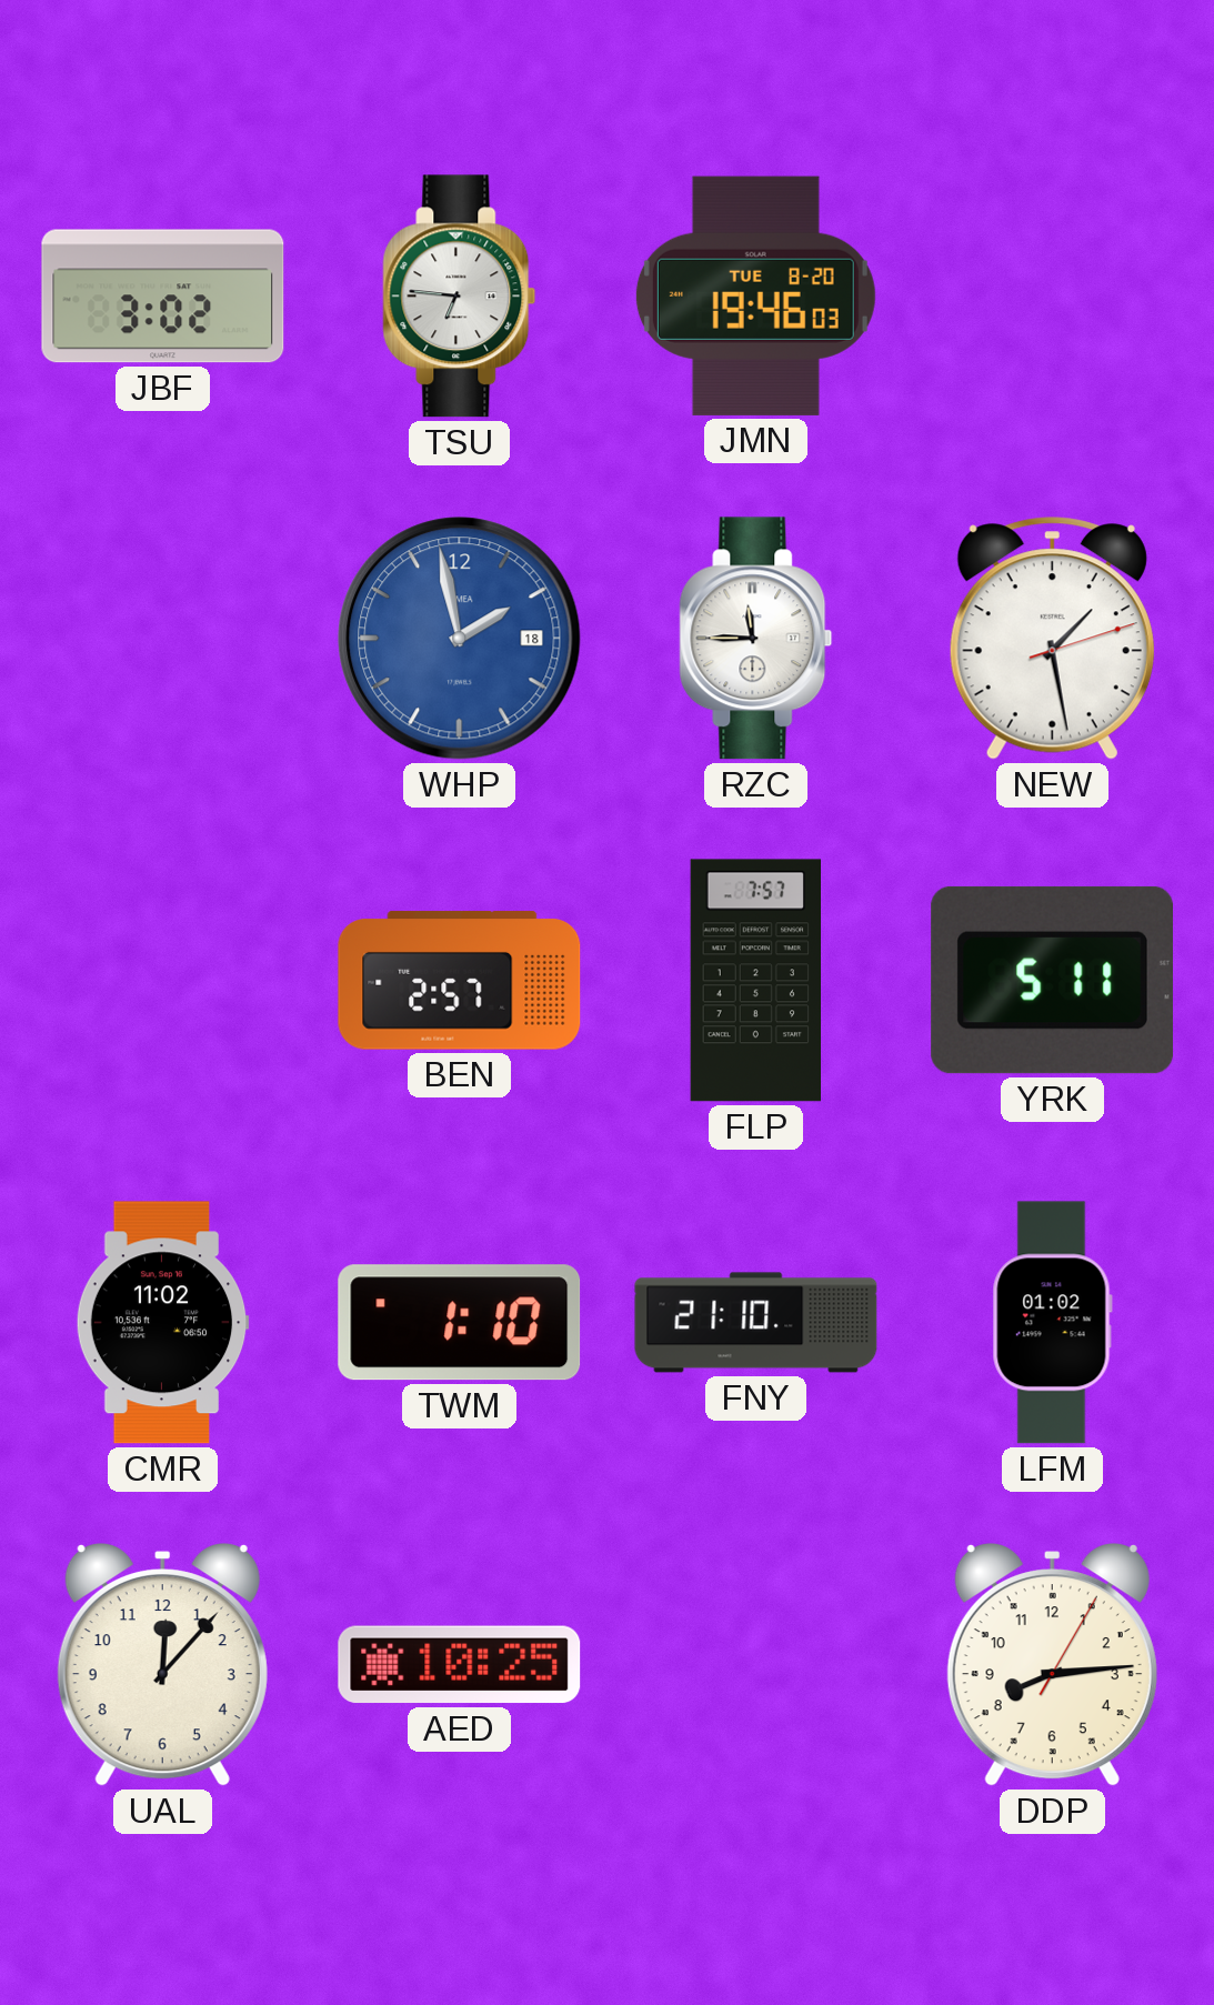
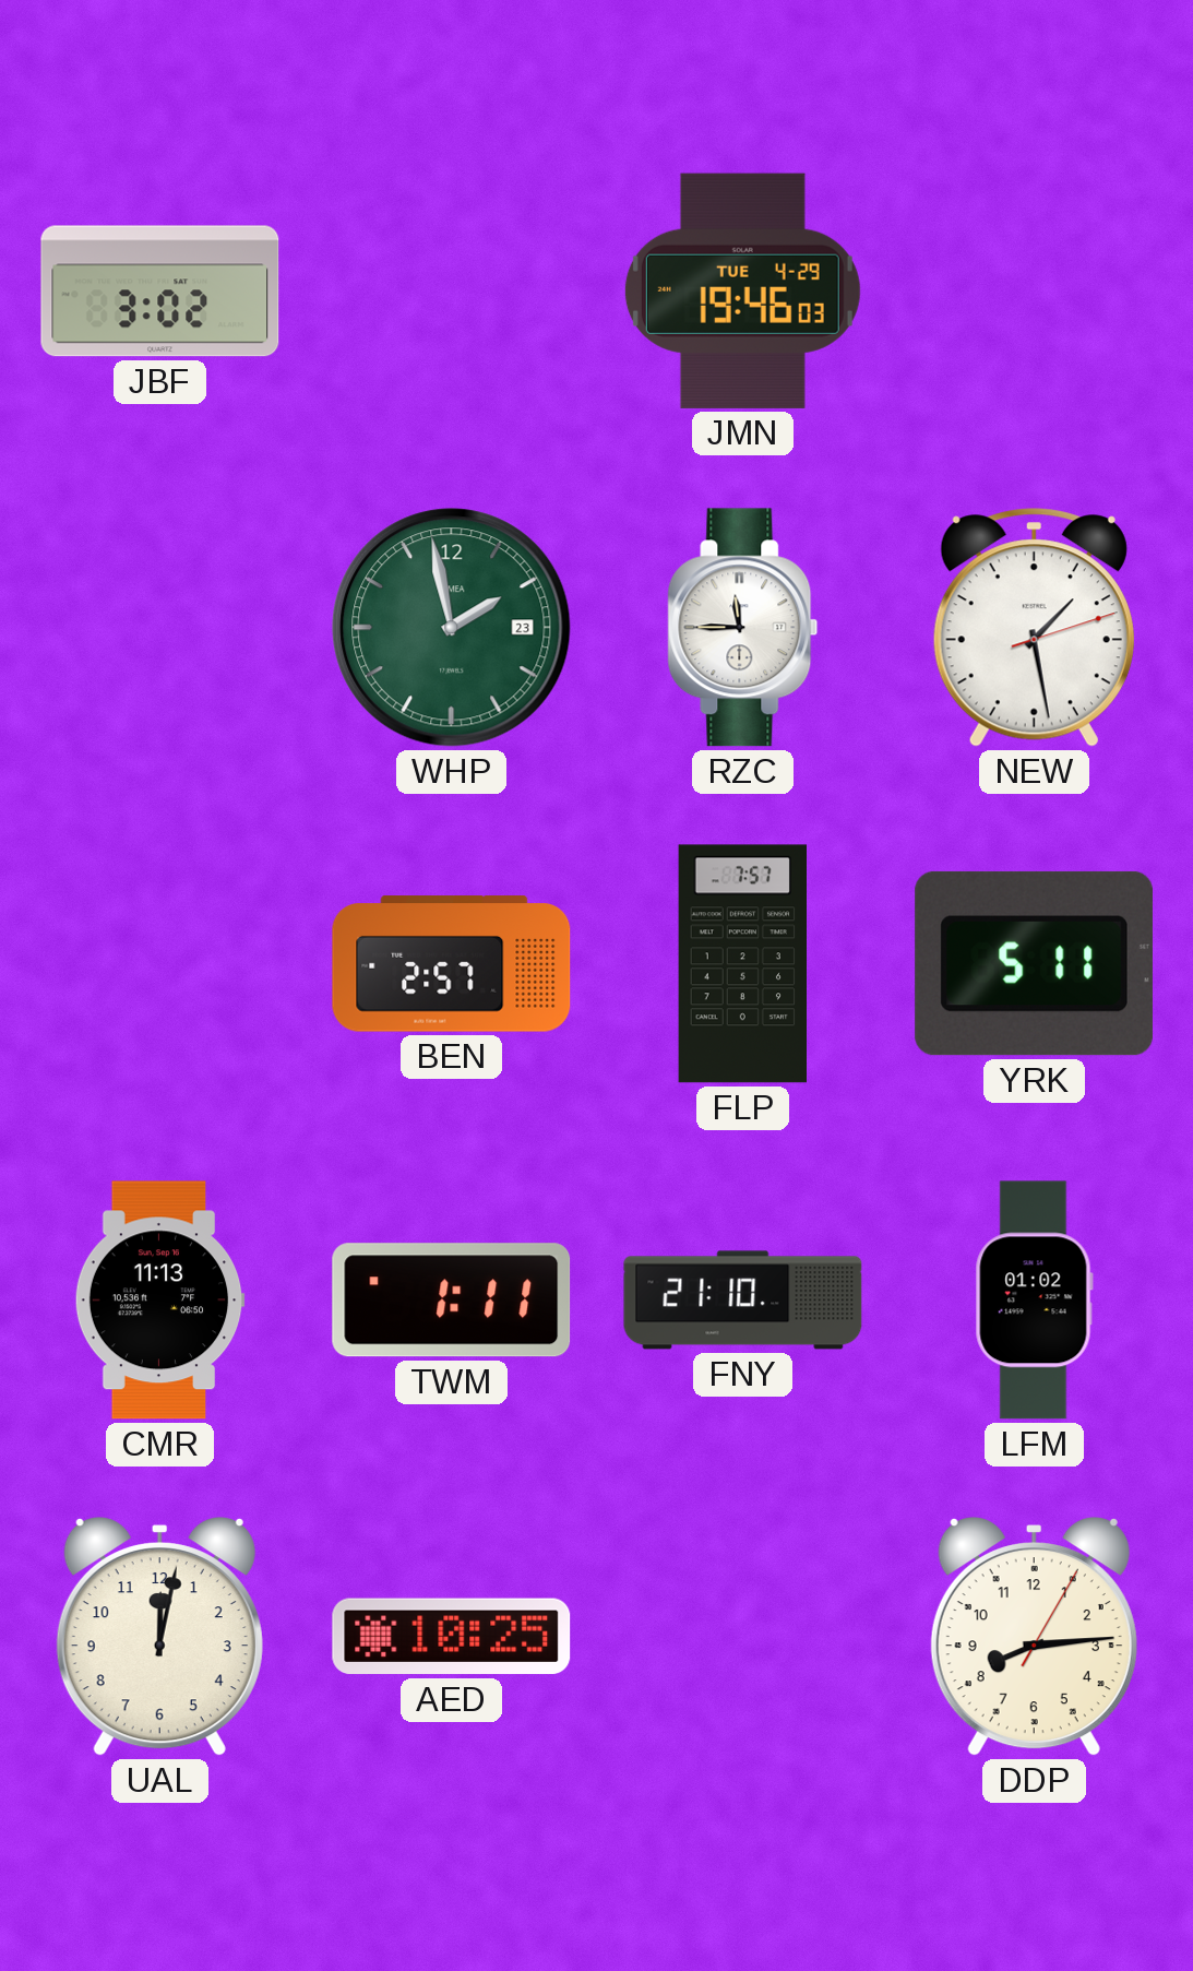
TSU: 6:46 -> none
JMN date: TUE 8-20 -> TUE 4-29
WHP date: 18 -> 23
WHP dial: blue -> green
CMR: 11:02 -> 11:13
TWM: 1:10 -> 1:11
UAL: 12:07 -> 12:02
